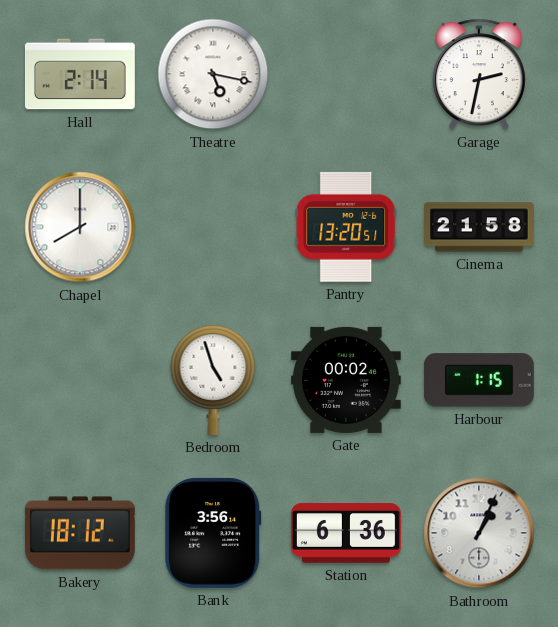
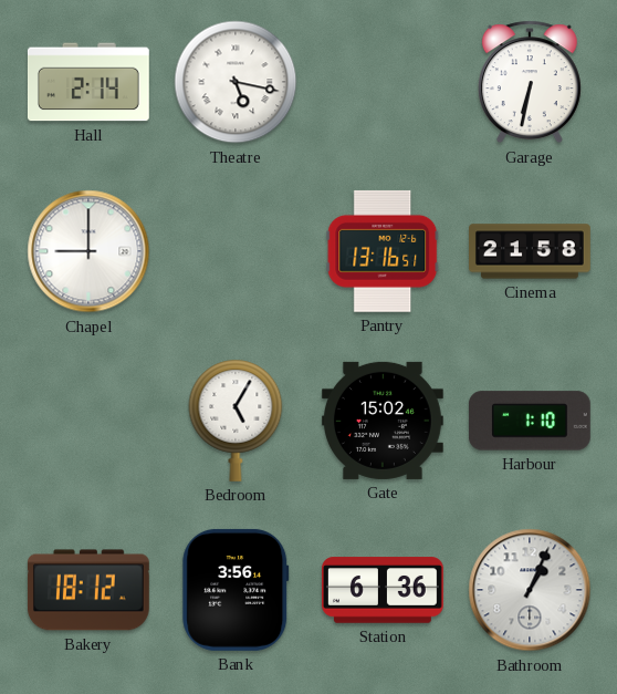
Garage: 2:32 -> 6:32
Chapel: 8:00 -> 9:00
Pantry: 13:20 -> 13:16
Bedroom: 4:57 -> 5:05
Gate: 00:02 -> 15:02
Harbour: 1:15 -> 1:10
